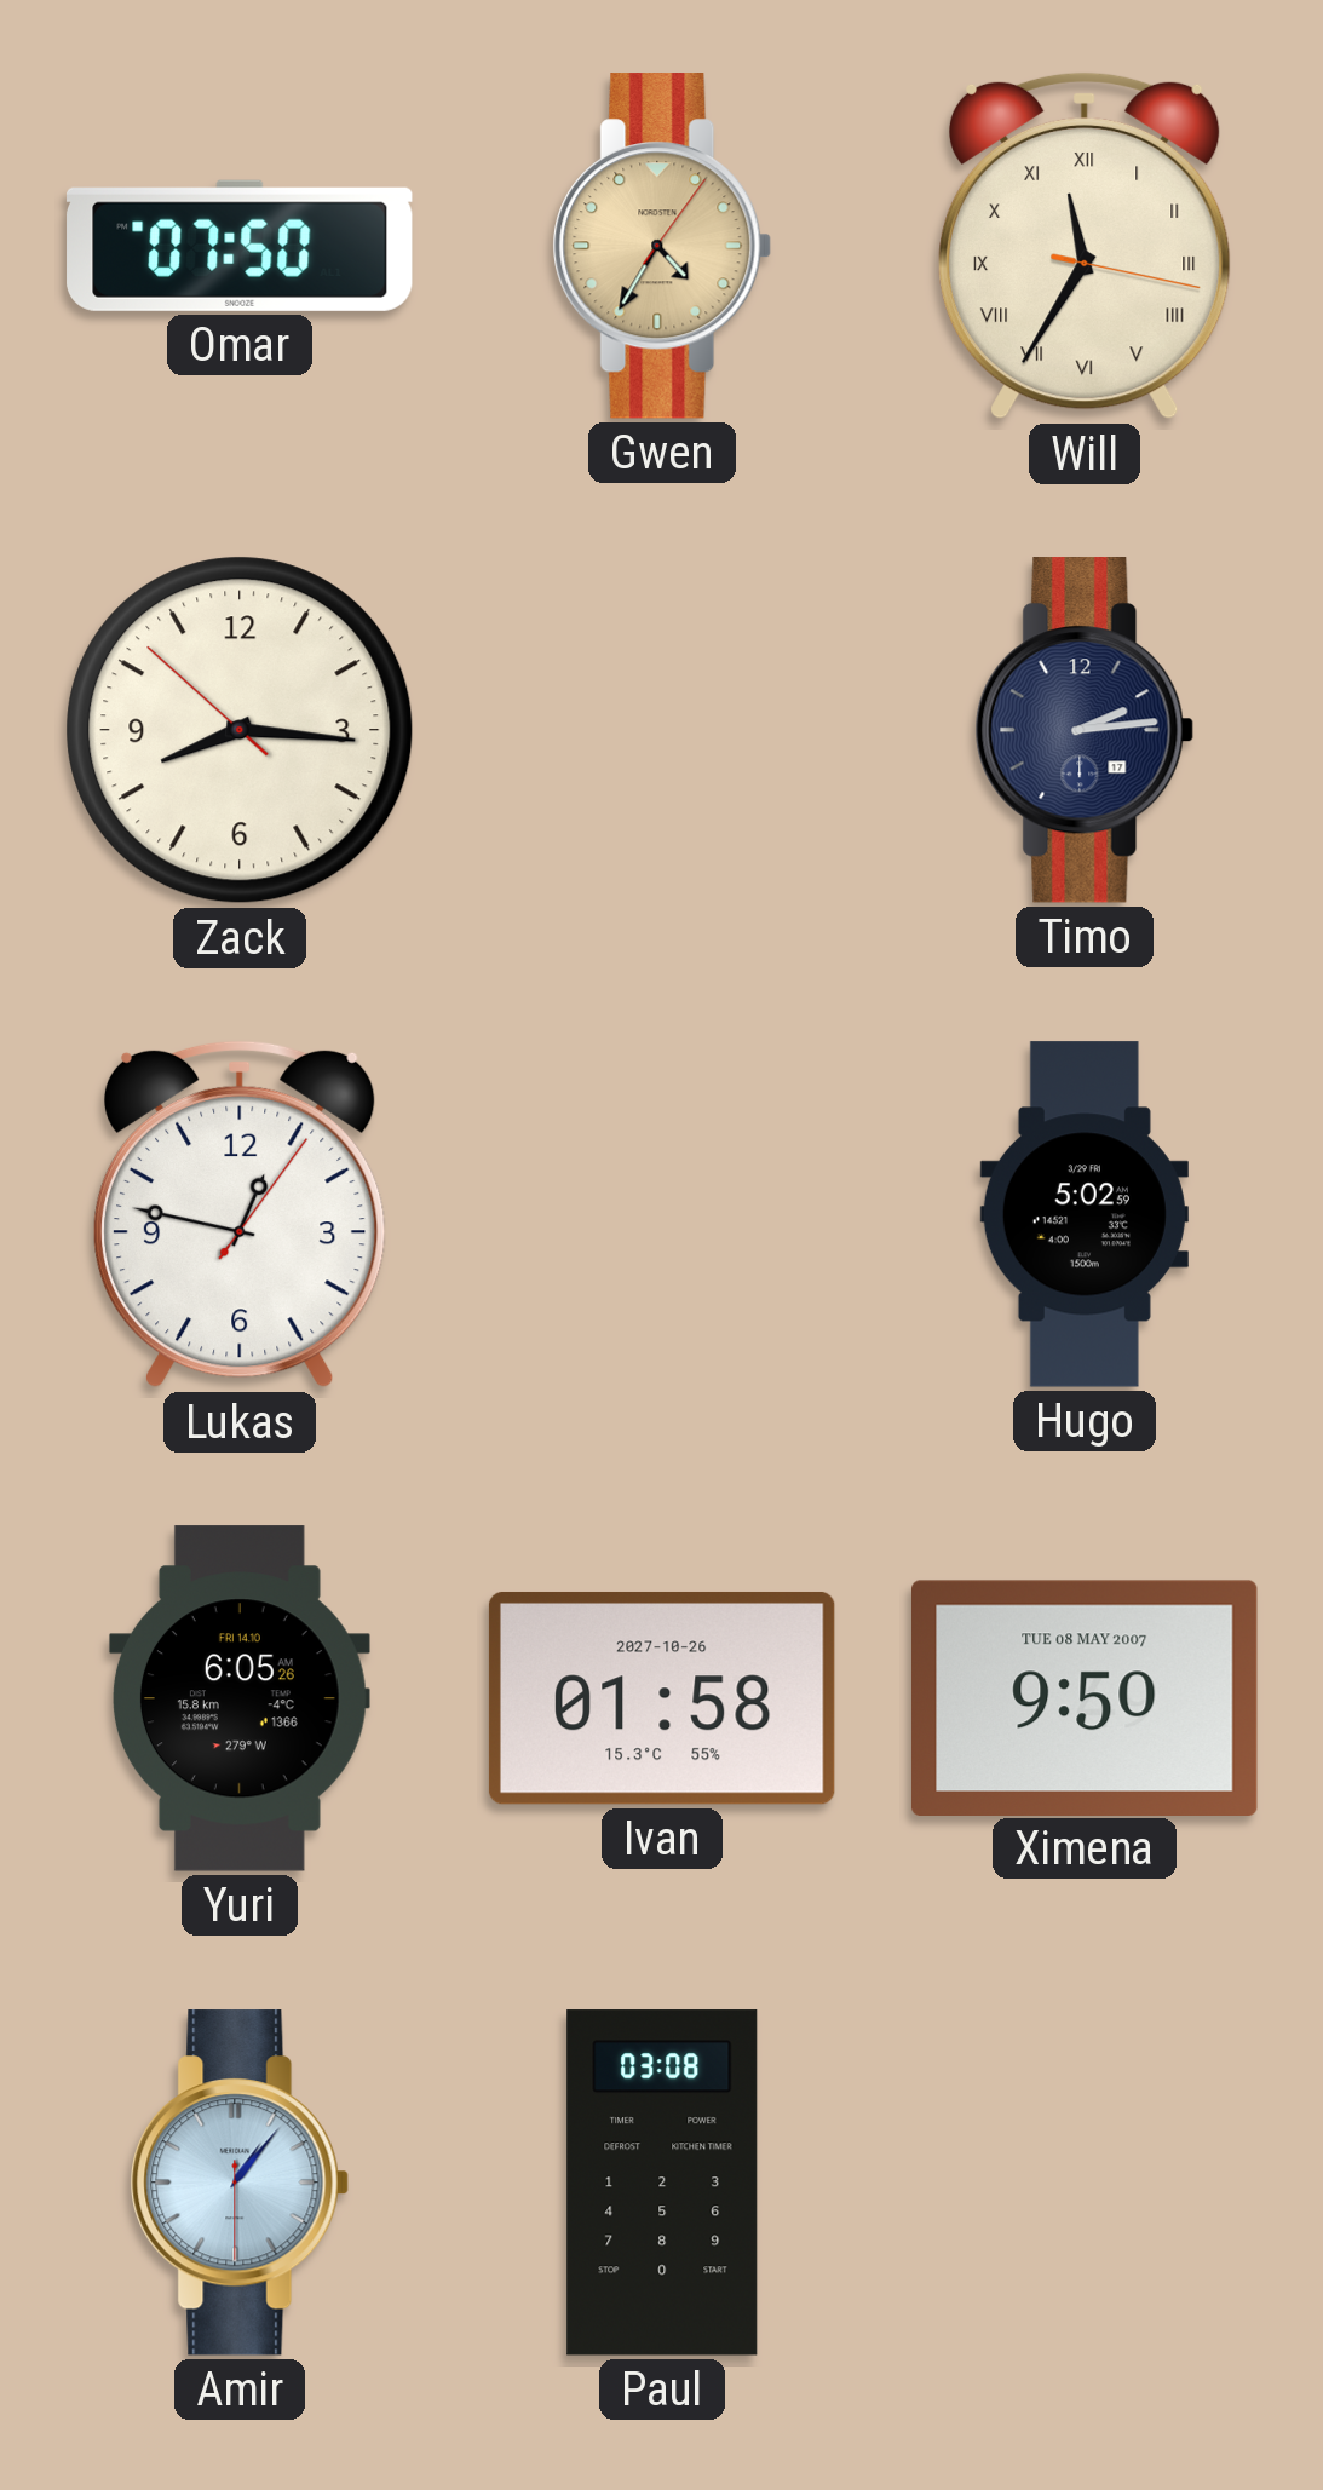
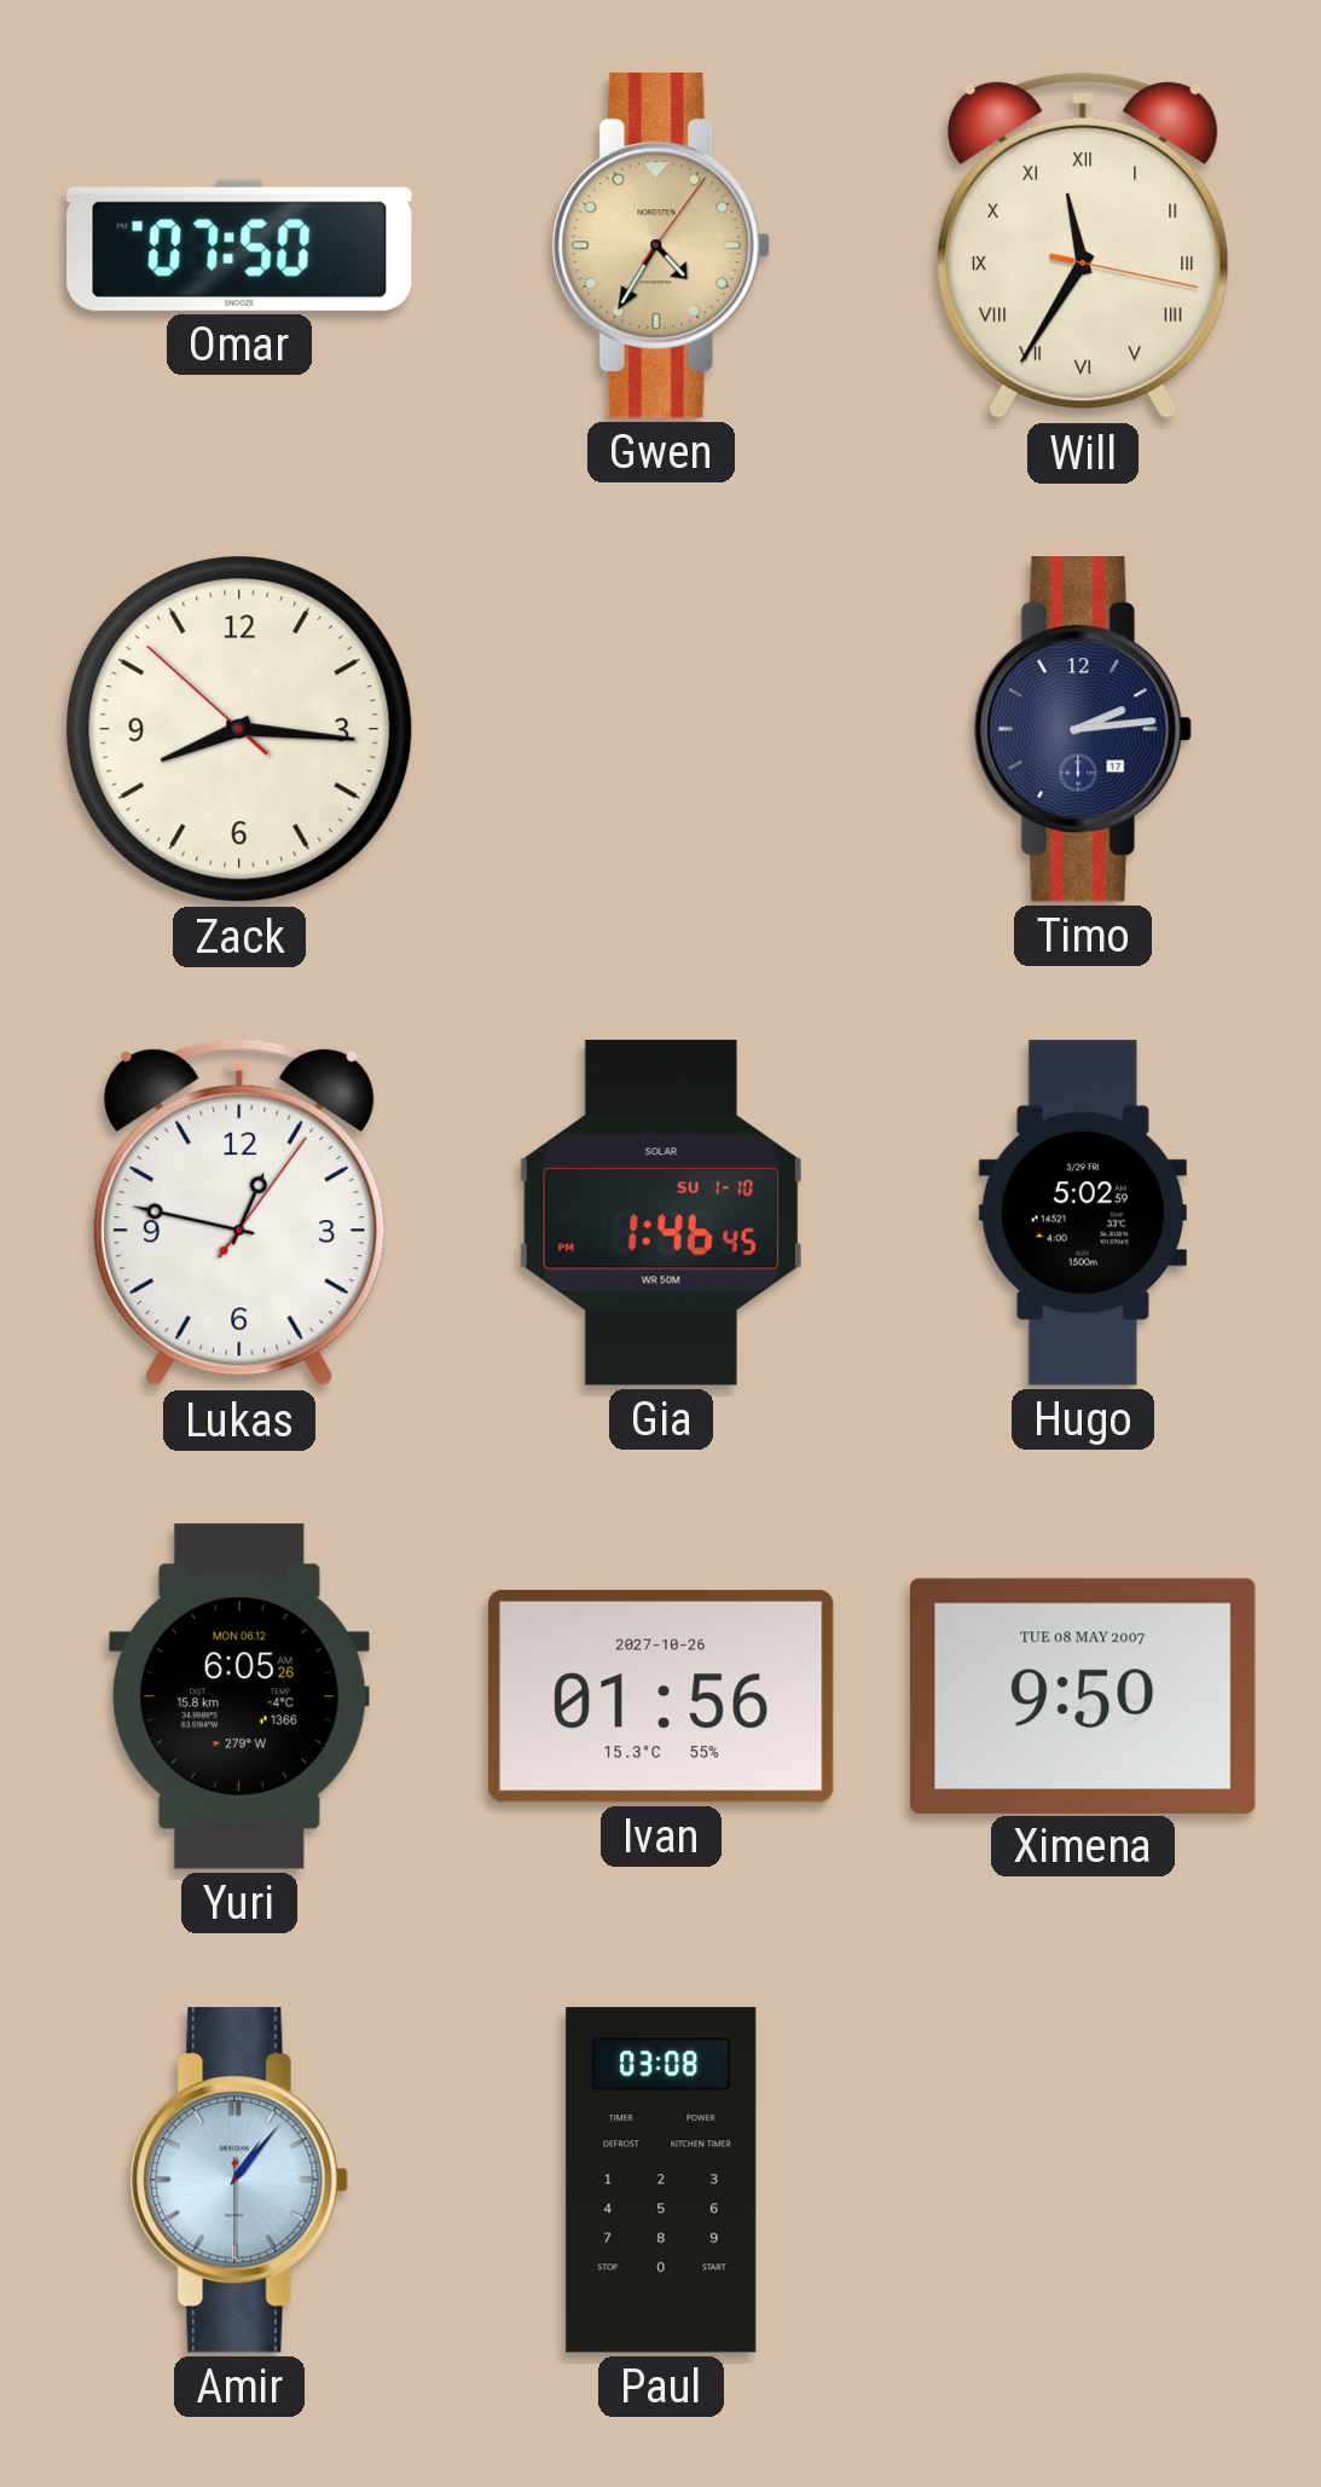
Gia: none -> 1:46
Yuri date: FRI 14.10 -> MON 06.12
Ivan: 01:58 -> 01:56
